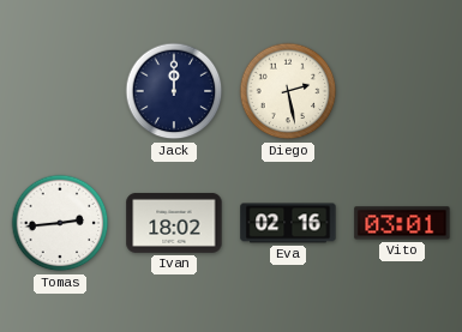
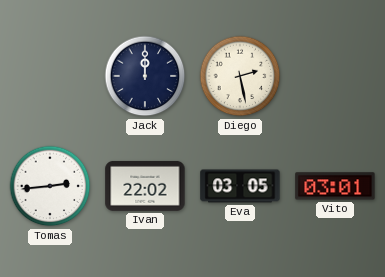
Ivan: 18:02 -> 22:02
Eva: 02:16 -> 03:05
